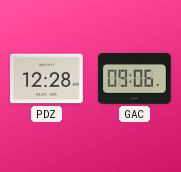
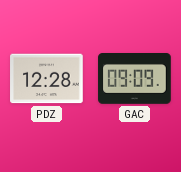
GAC: 09:06 -> 09:09
